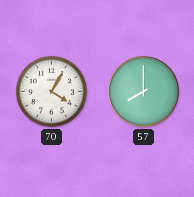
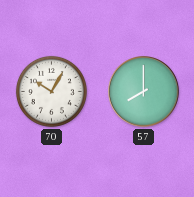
70: 4:05 -> 10:05
